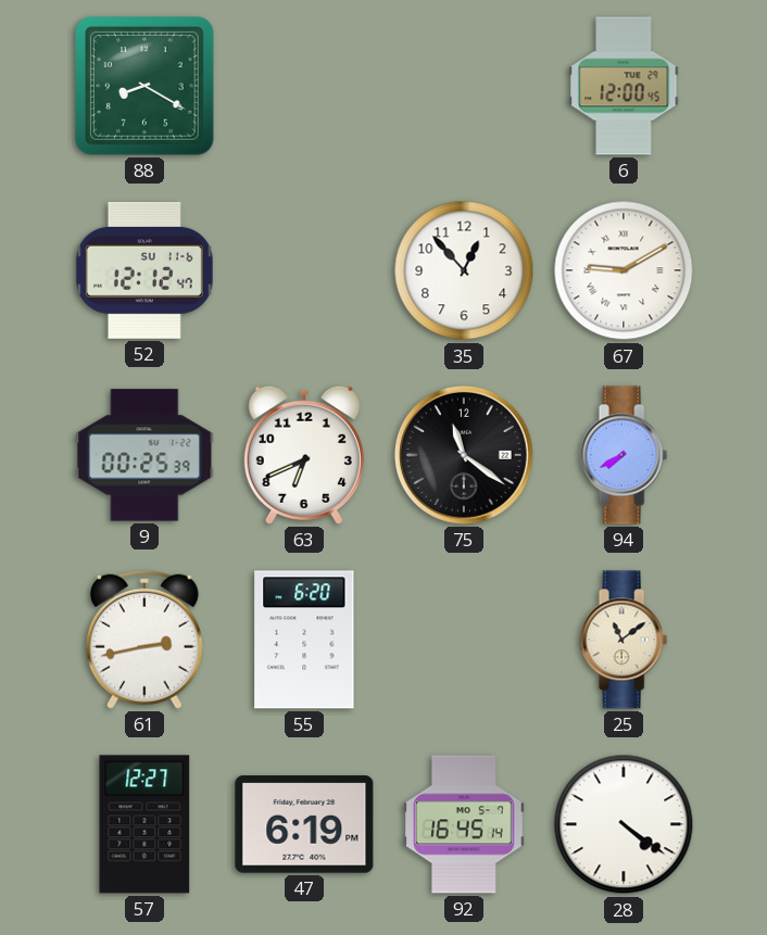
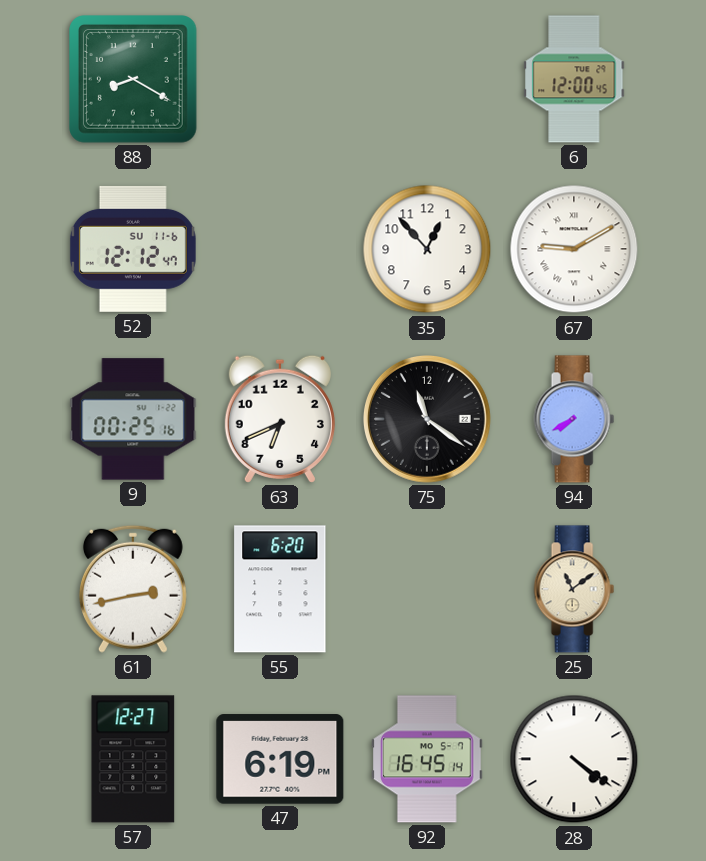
9: 00:25:39 -> 00:25:16
